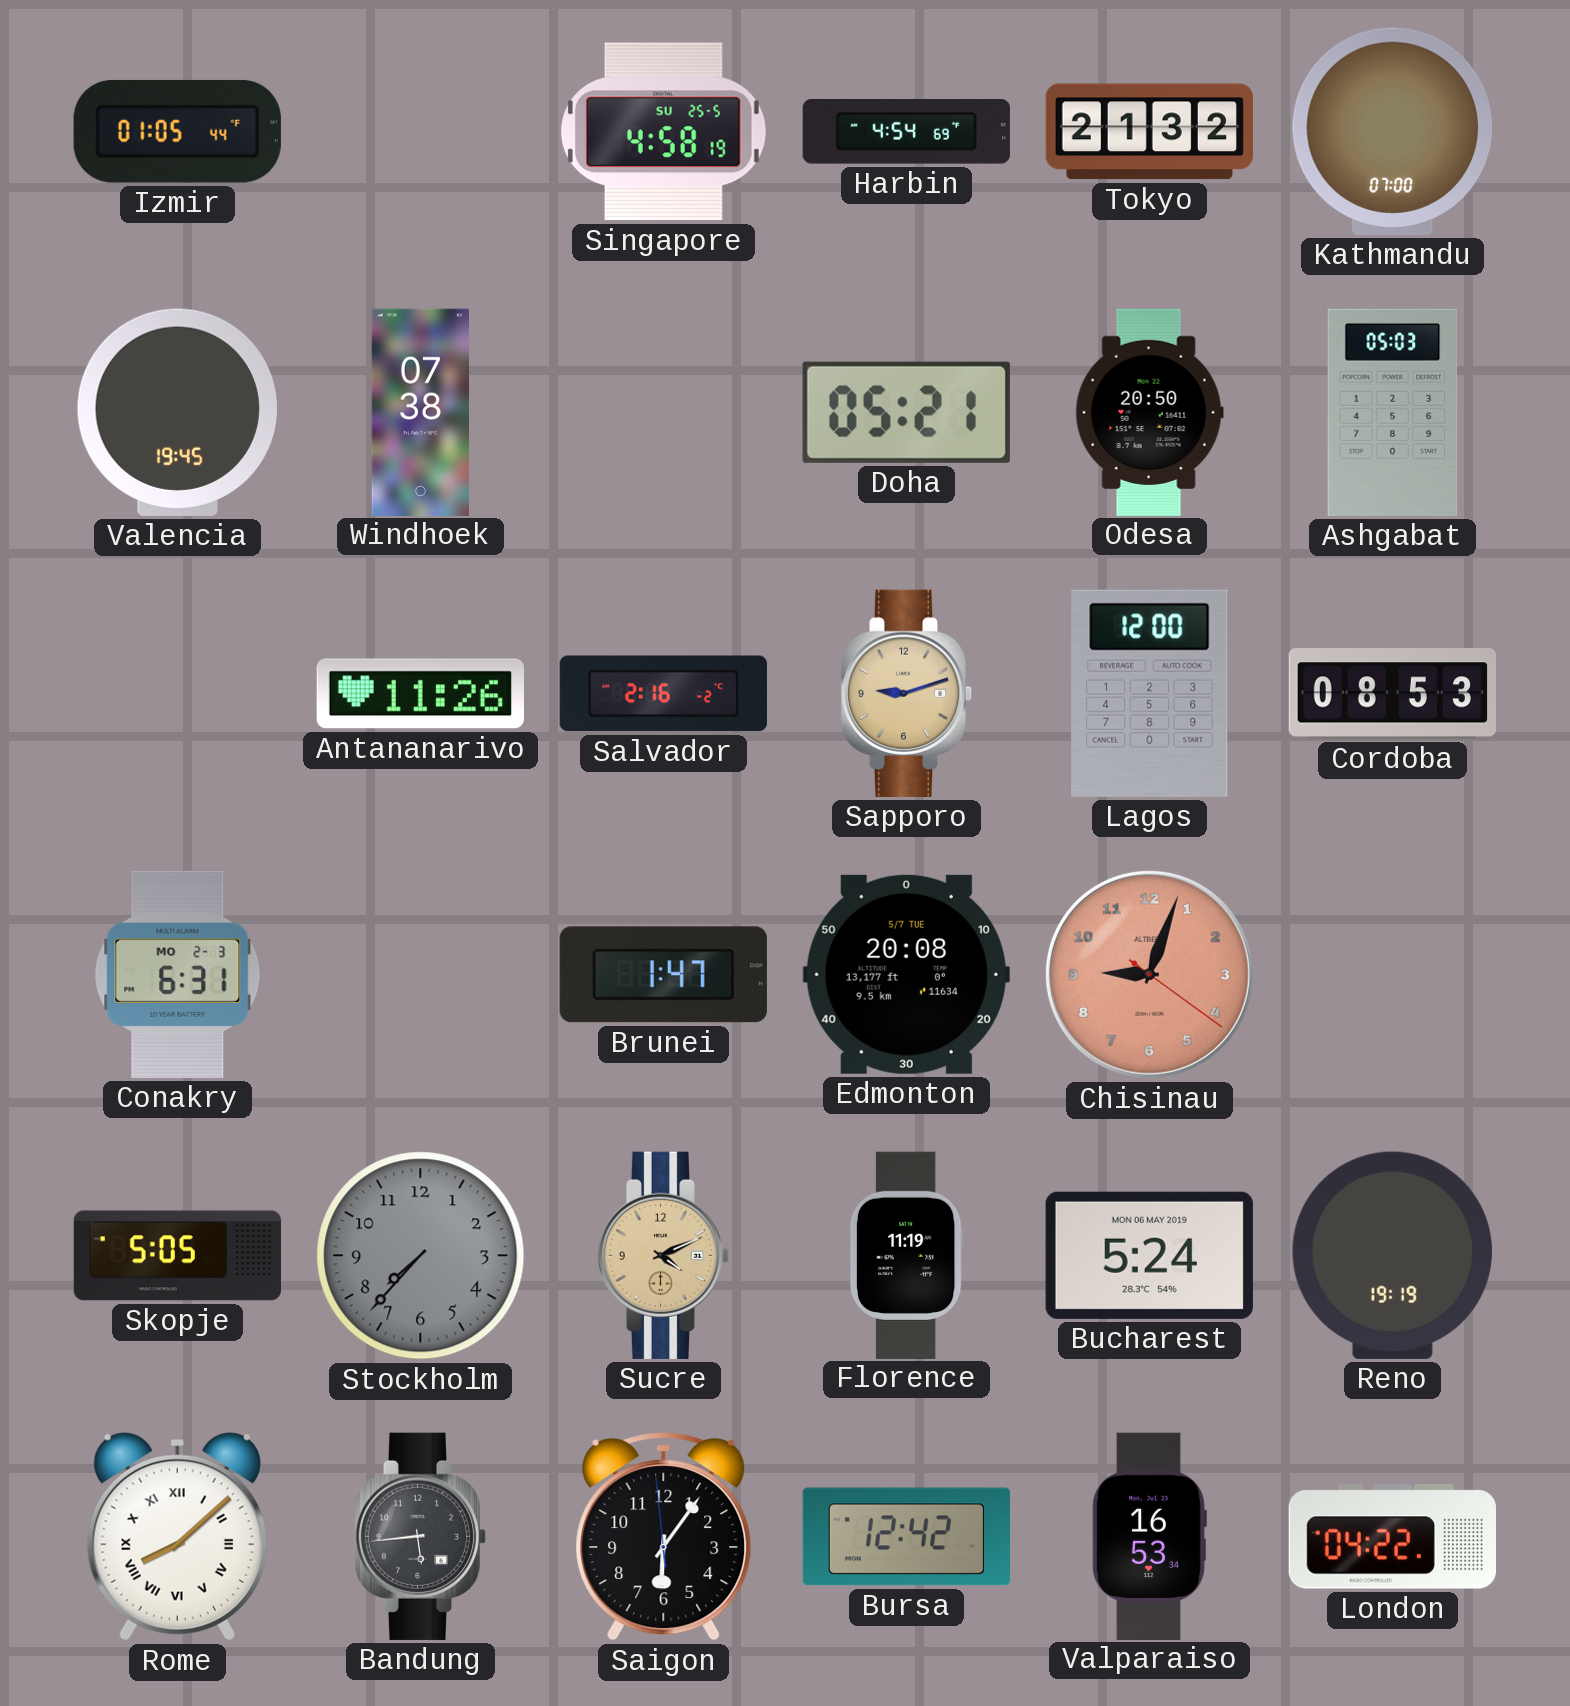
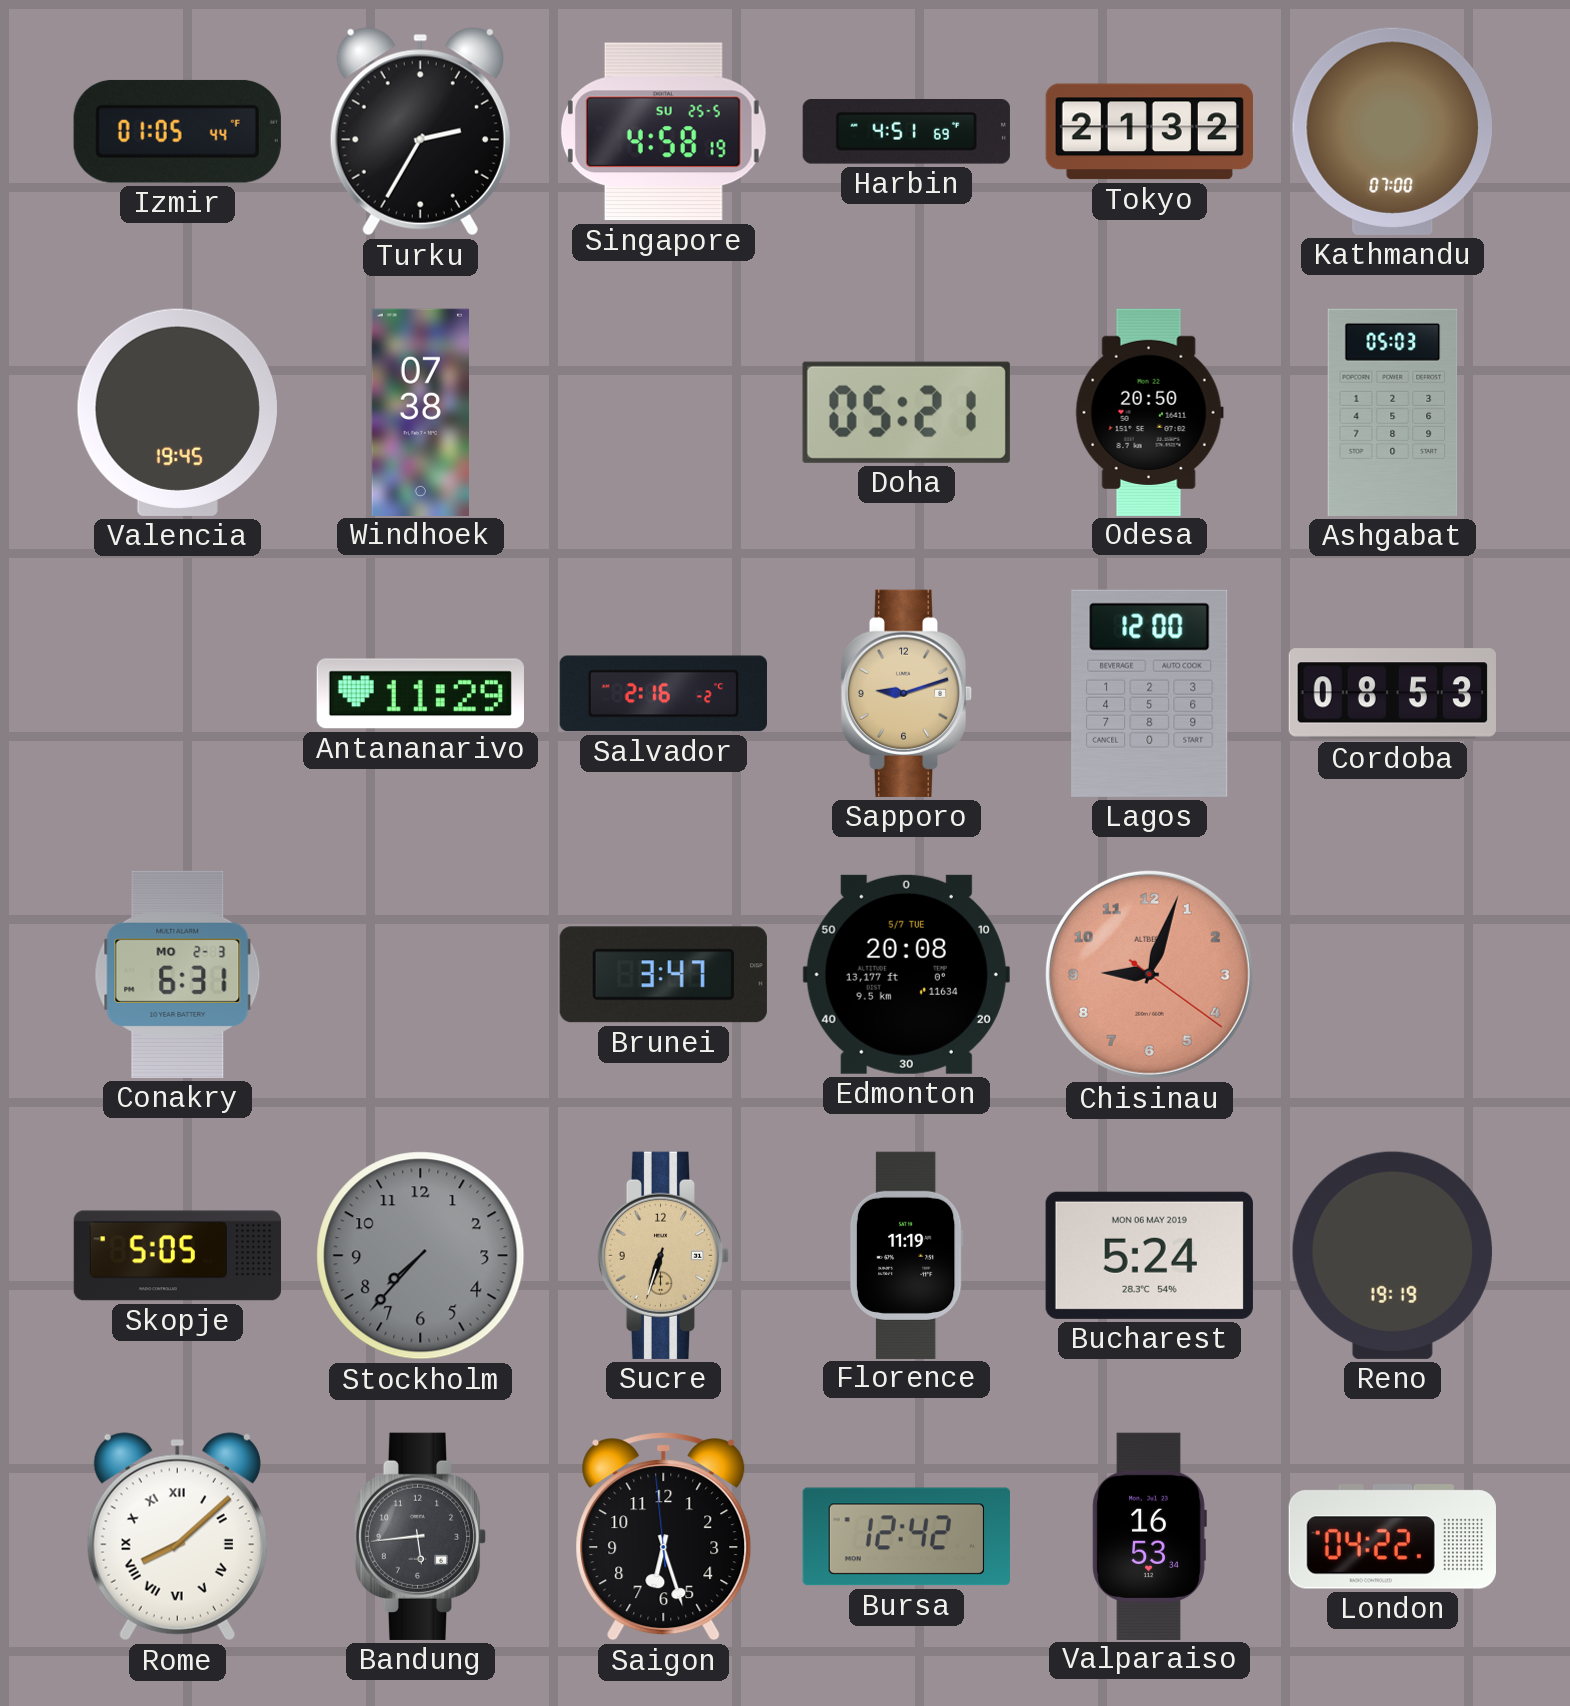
Turku: none -> 2:35
Harbin: 4:54 -> 4:51
Antananarivo: 11:26 -> 11:29
Brunei: 1:47 -> 3:47
Sucre: 4:11 -> 6:33
Saigon: 6:05 -> 6:26
